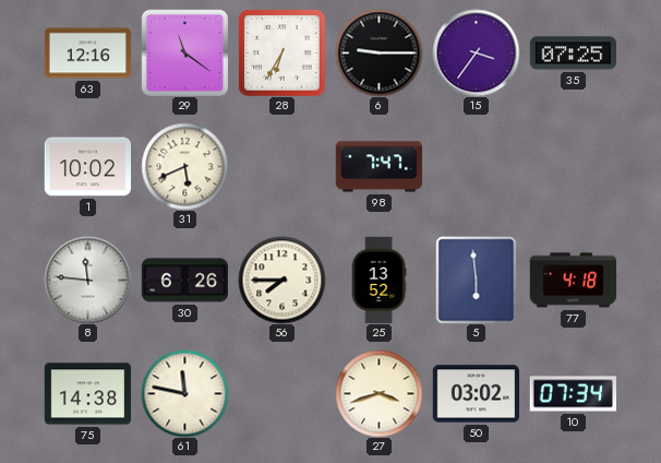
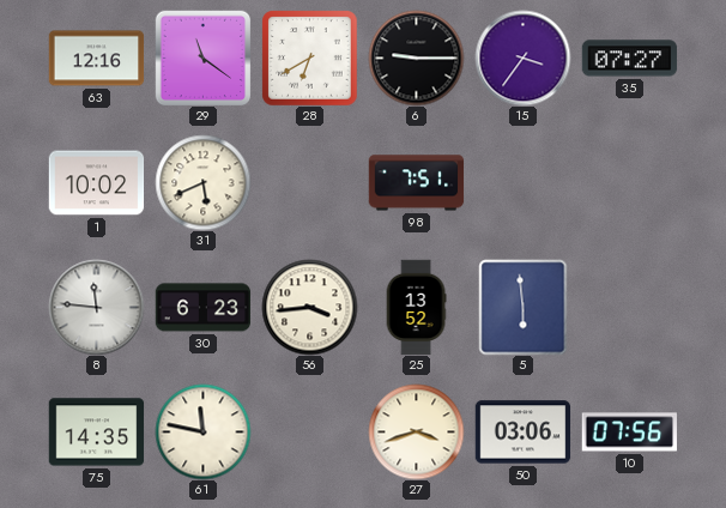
28: 6:35 -> 6:40
35: 07:25 -> 07:27
98: 7:47 -> 7:51
30: 6:26 -> 6:23
56: 7:45 -> 3:44
77: 4:18 -> none
75: 14:38 -> 14:35
50: 03:02 -> 03:06
10: 07:34 -> 07:56
